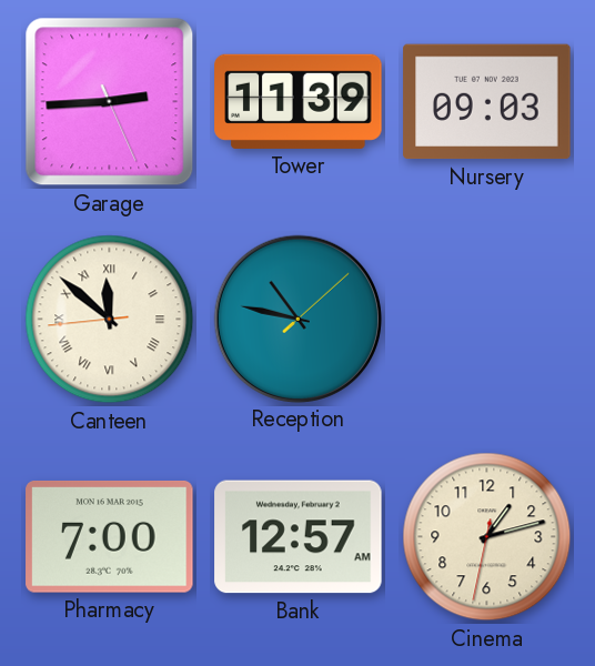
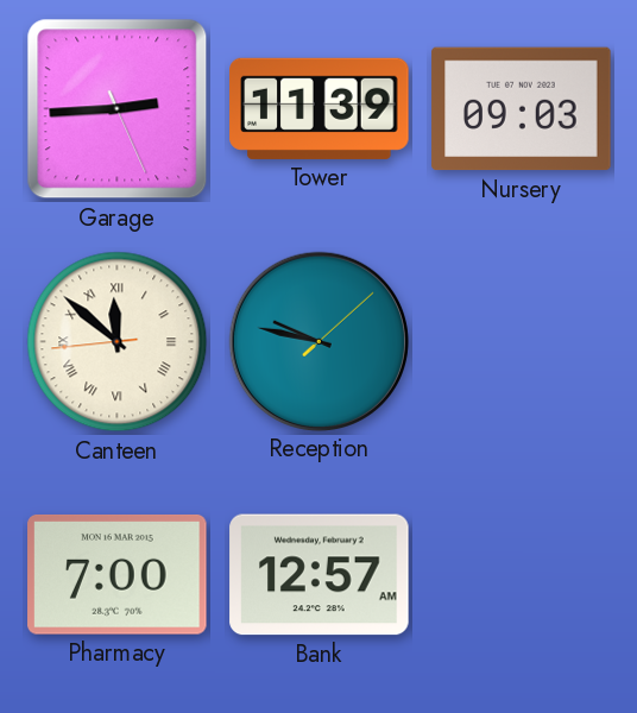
Reception: 10:47 -> 9:47
Cinema: 1:12 -> none
